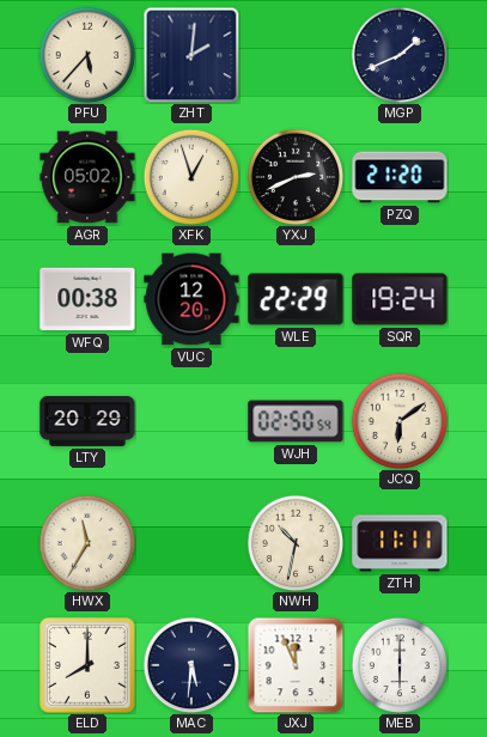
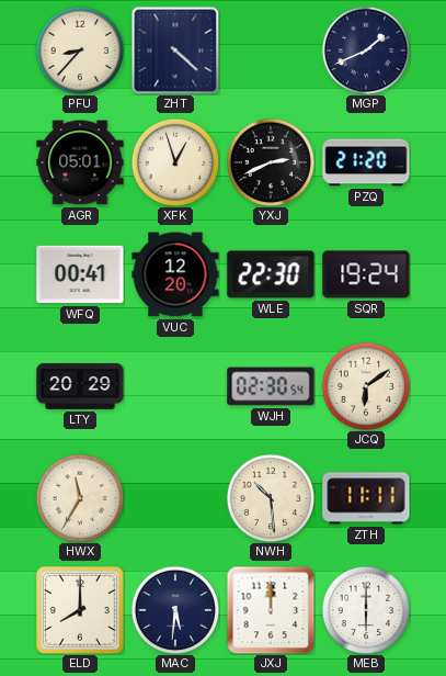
PFU: 5:37 -> 8:37
ZHT: 2:01 -> 4:22
AGR: 05:02 -> 05:01
WFQ: 00:38 -> 00:41
WLE: 22:29 -> 22:30
WJH: 02:50 -> 02:30
NWH: 10:32 -> 10:29
JXJ: 11:56 -> 12:00
